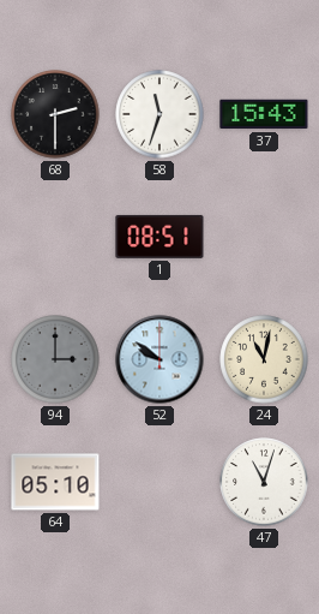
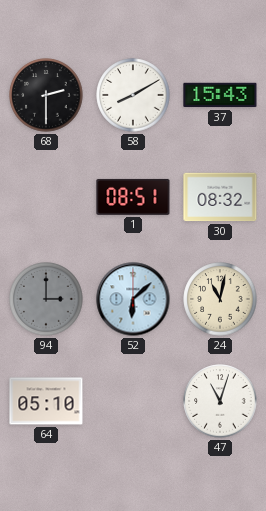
58: 11:33 -> 8:10
30: none -> 08:32
52: 9:51 -> 6:08
